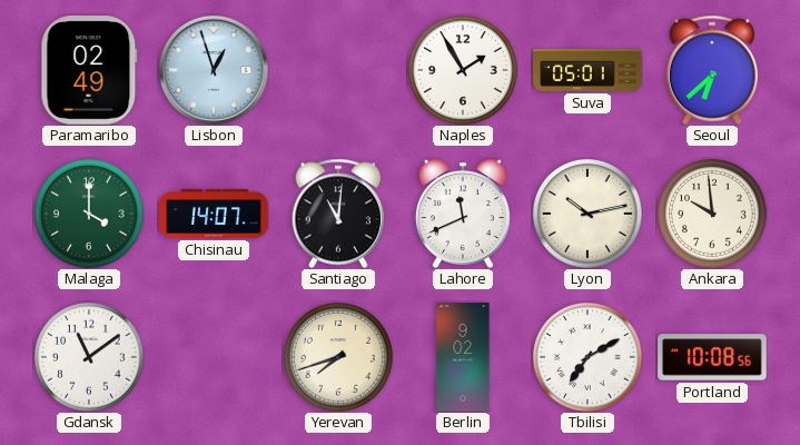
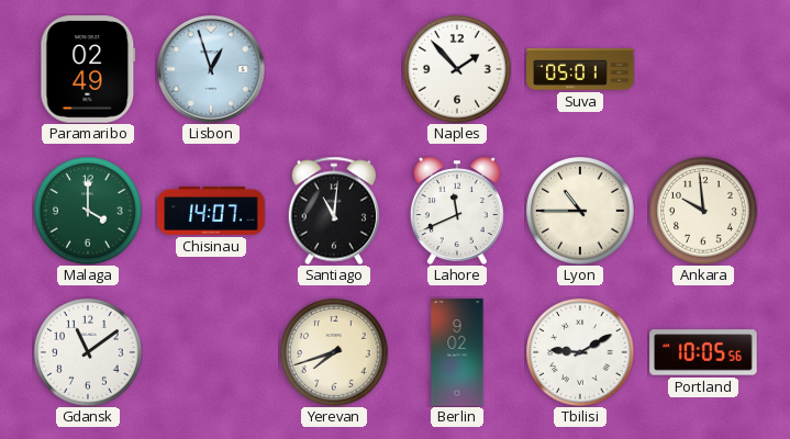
Naples: 1:55 -> 1:53
Seoul: 6:38 -> none
Lyon: 10:13 -> 10:45
Tbilisi: 7:10 -> 9:10
Portland: 10:08 -> 10:05
